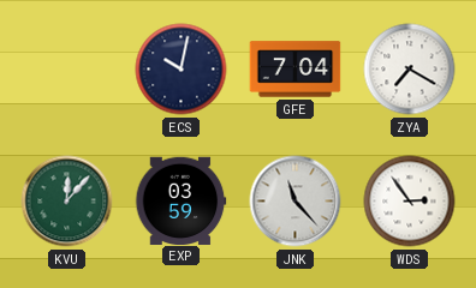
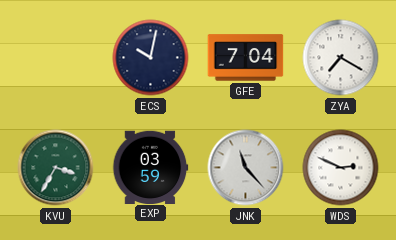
KVU: 12:07 -> 3:35
WDS: 2:54 -> 2:49
